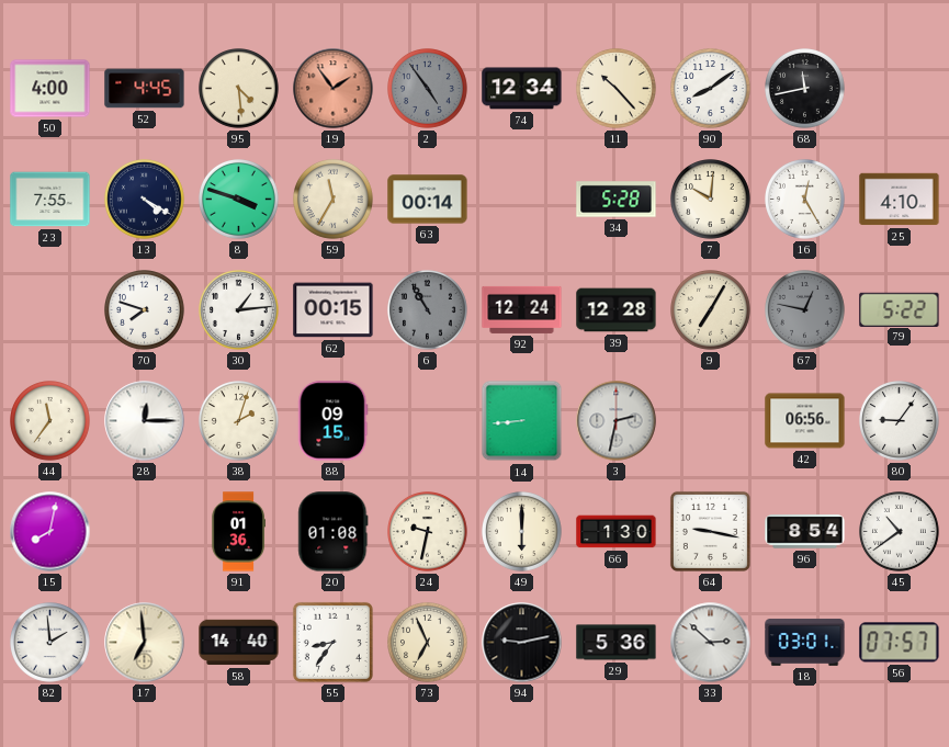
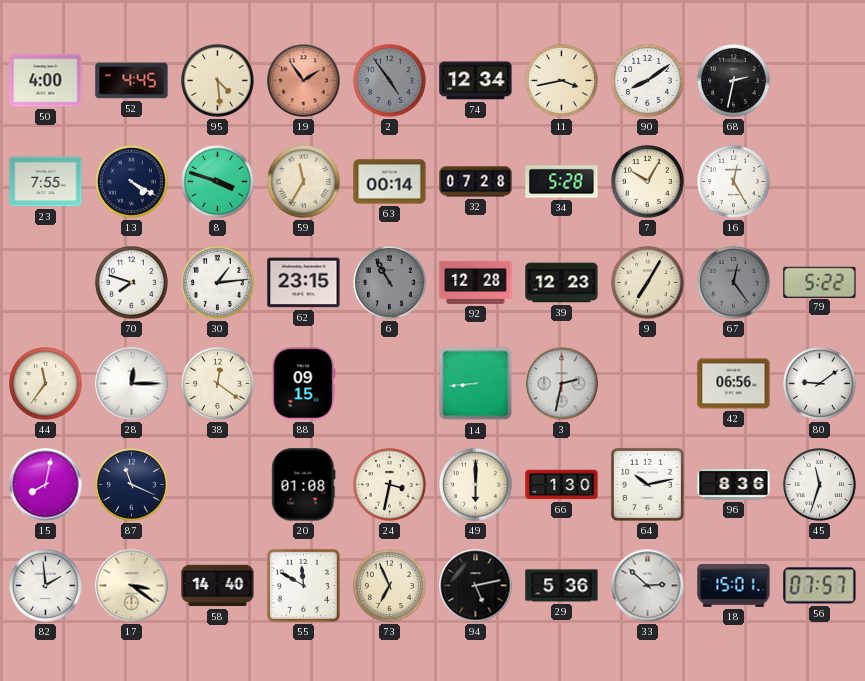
11: 10:23 -> 3:43
68: 11:43 -> 2:32
32: none -> 07:28
7: 10:01 -> 10:05
25: 4:10 -> none
62: 00:15 -> 23:15
92: 12:24 -> 12:28
39: 12:28 -> 12:23
67: 12:47 -> 12:24
38: 2:03 -> 12:21
80: 9:06 -> 9:09
87: none -> 11:19
91: 01:36 -> none
24: 9:32 -> 3:32
64: 9:17 -> 10:13
96: 8:54 -> 8:36
45: 10:39 -> 11:33
17: 6:59 -> 3:21
55: 8:36 -> 11:50
94: 9:13 -> 5:13
18: 03:01 -> 15:01
